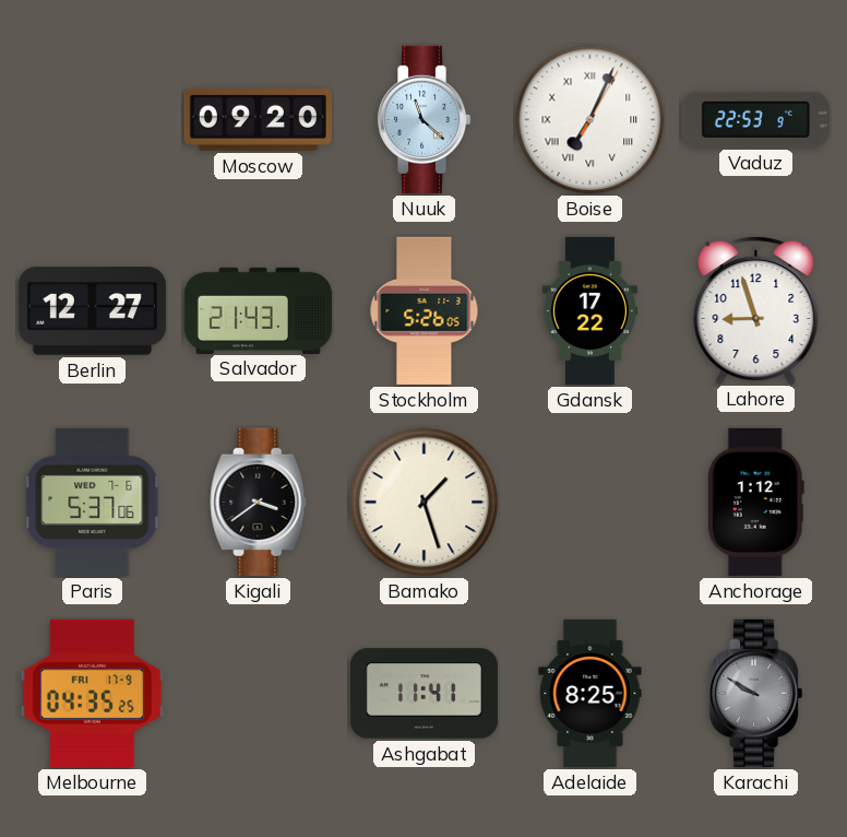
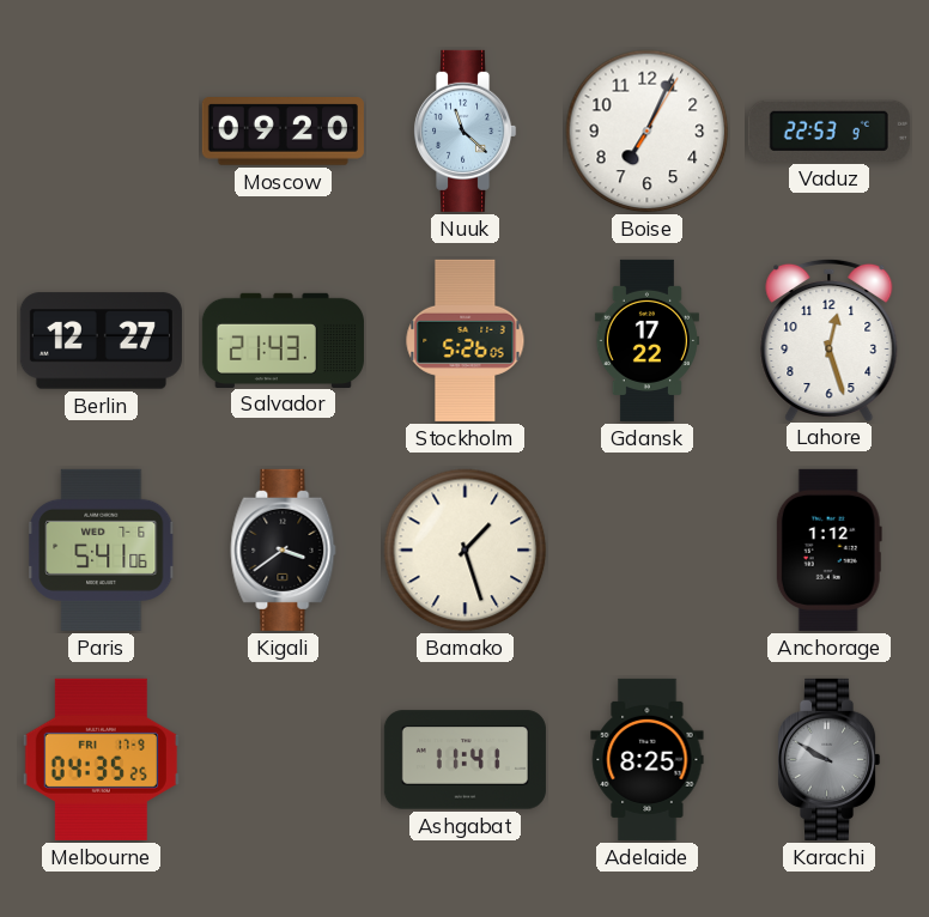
Boise numerals: Roman -> Arabic
Lahore: 8:57 -> 12:27
Paris: 5:37 -> 5:41
